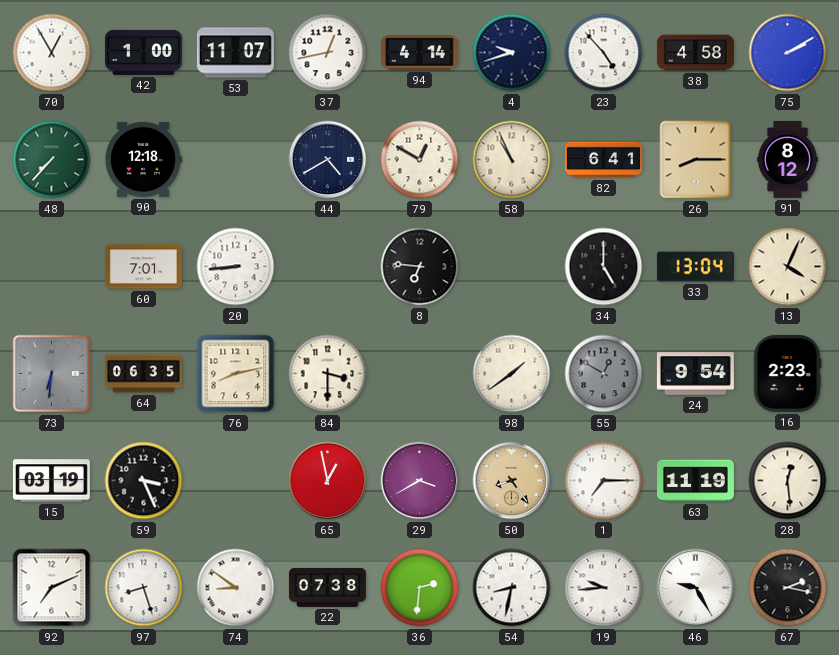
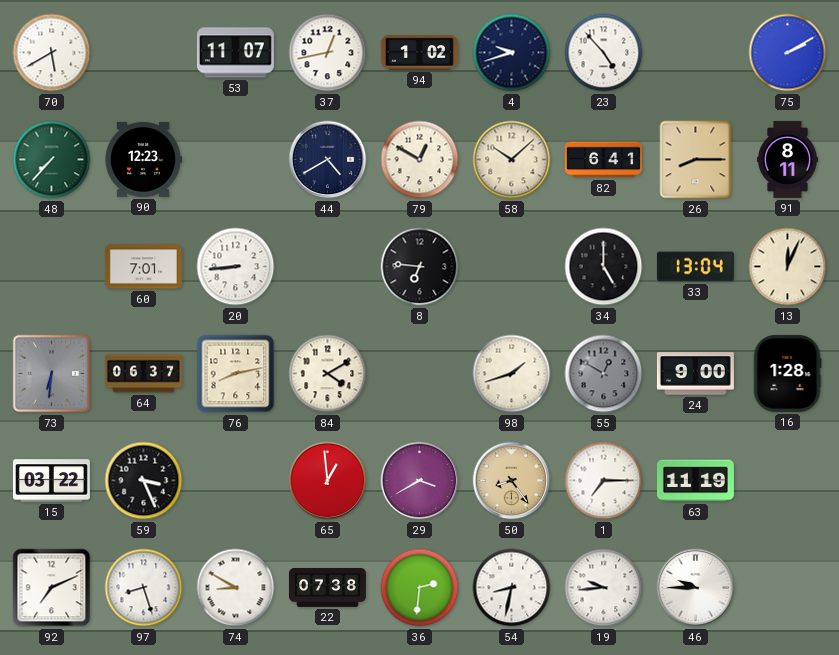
70: 12:55 -> 5:40
42: 1:00 -> none
94: 4:14 -> 1:02
38: 4:58 -> none
90: 12:18 -> 12:23
58: 10:56 -> 10:08
91: 8:12 -> 8:11
13: 4:04 -> 12:04
64: 06:35 -> 06:37
84: 3:30 -> 4:10
98: 1:39 -> 1:42
24: 9:54 -> 9:00
16: 2:23 -> 1:28
15: 03:19 -> 03:22
65: 12:58 -> 12:59
28: 12:29 -> none
74: 8:51 -> 8:50
46: 9:25 -> 9:45
67: 2:17 -> none
